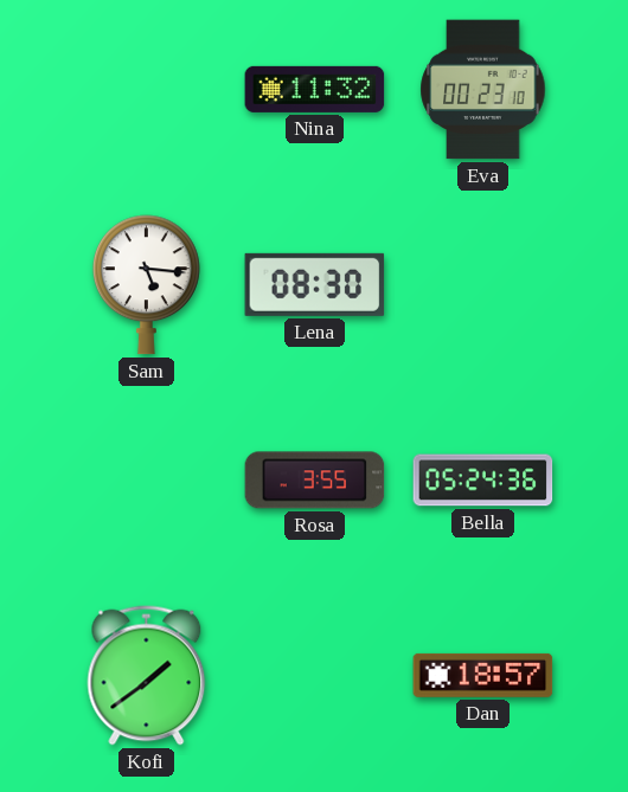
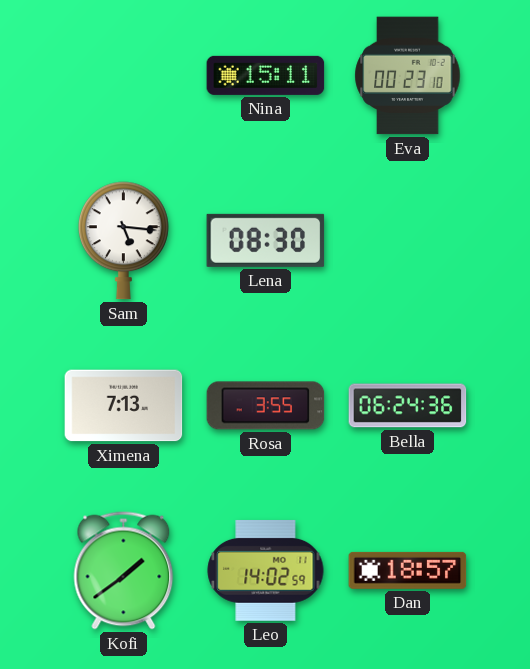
Nina: 11:32 -> 15:11
Ximena: none -> 7:13
Bella: 05:24 -> 06:24
Leo: none -> 14:02
